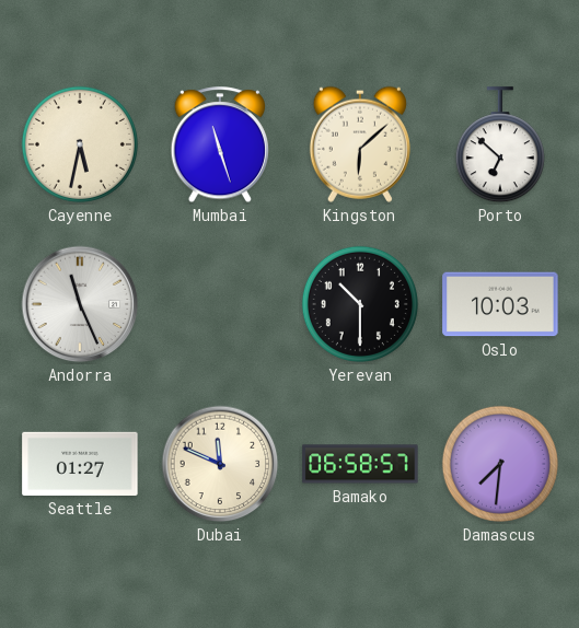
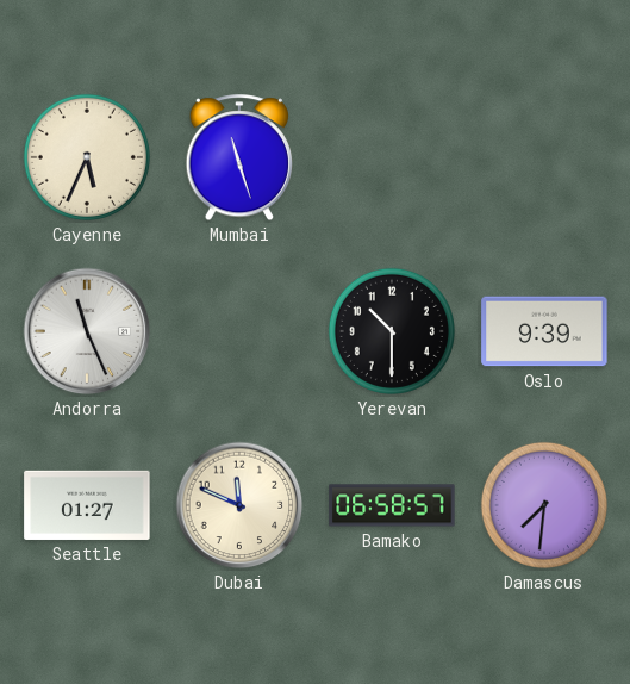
Cayenne: 5:32 -> 5:34
Kingston: 6:08 -> none
Porto: 6:52 -> none
Oslo: 10:03 -> 9:39
